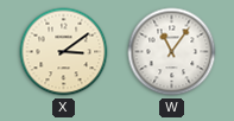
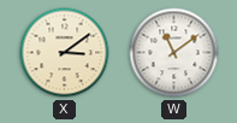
W: 11:06 -> 11:09
